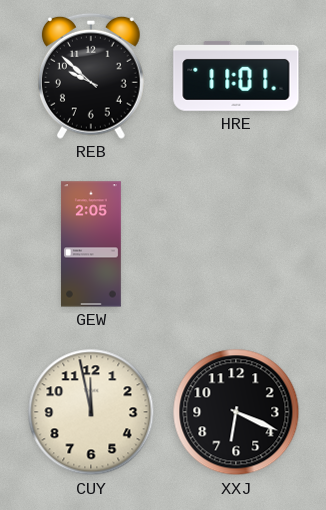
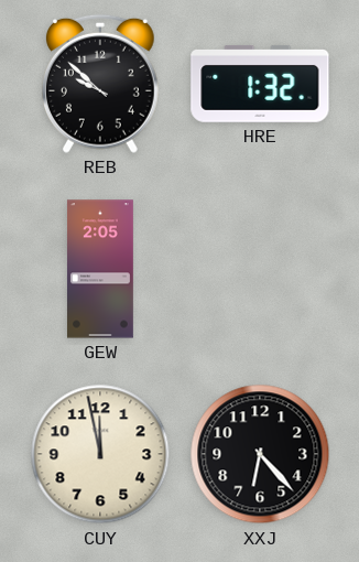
HRE: 11:01 -> 1:32
XXJ: 6:19 -> 6:23
